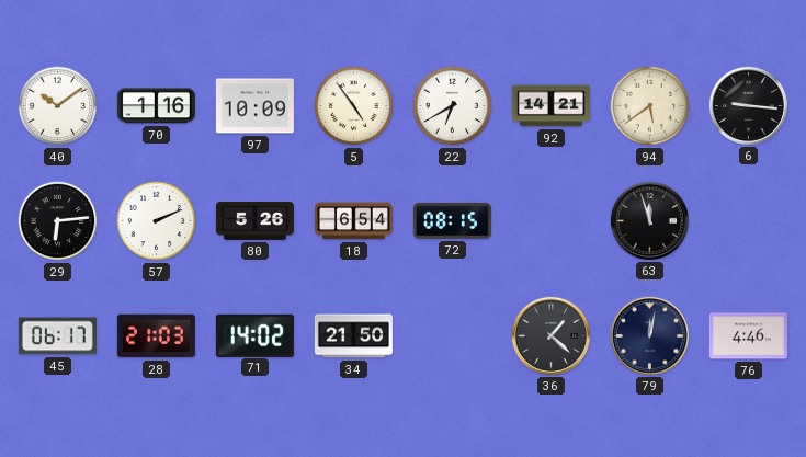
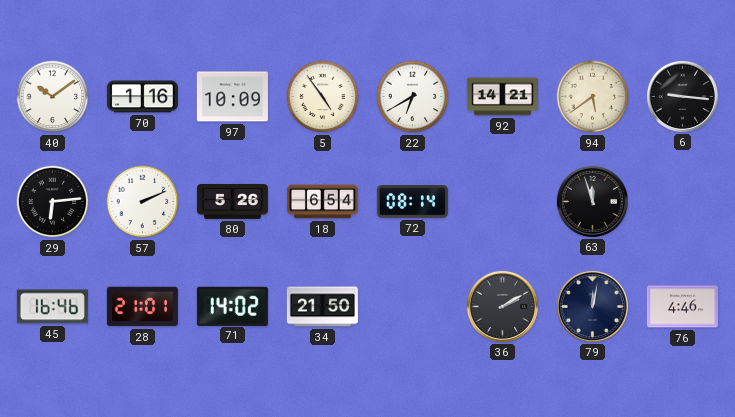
72: 08:15 -> 08:14
45: 06:17 -> 16:46
28: 21:03 -> 21:01
36: 1:22 -> 2:10
